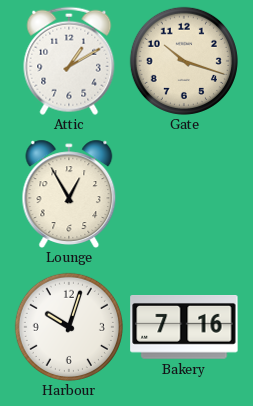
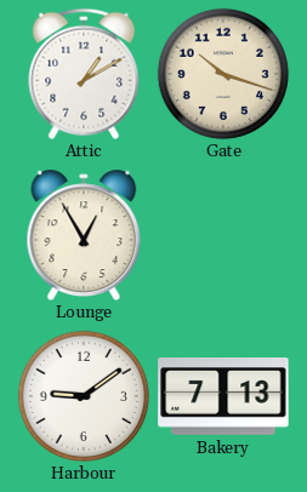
Harbour: 10:03 -> 9:09
Bakery: 7:16 -> 7:13
